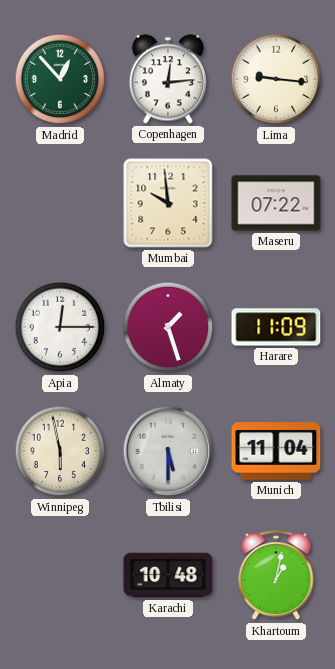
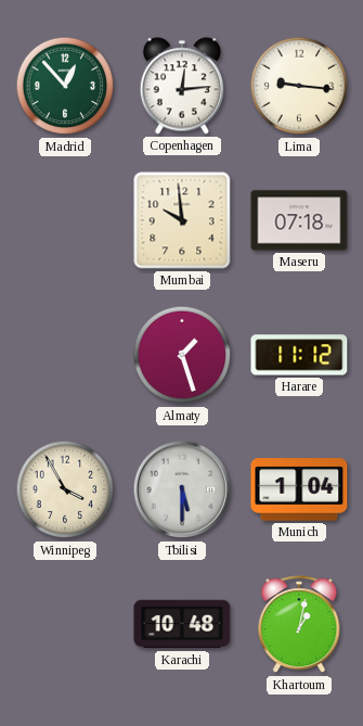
Maseru: 07:22 -> 07:18
Apia: 12:15 -> none
Harare: 11:09 -> 11:12
Winnipeg: 5:58 -> 3:55
Munich: 11:04 -> 1:04
